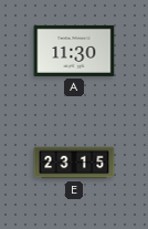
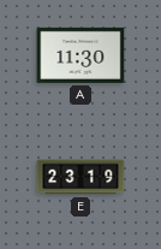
E: 23:15 -> 23:19
